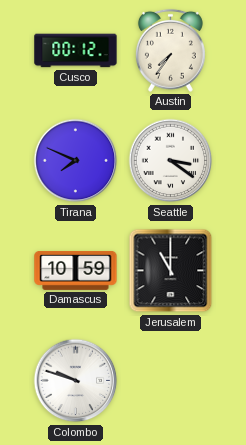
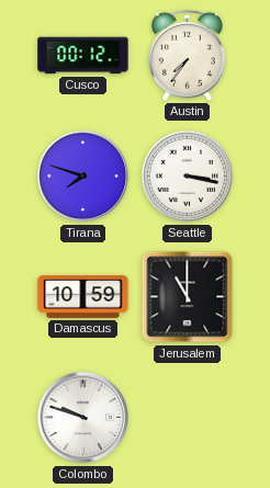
Tirana: 7:49 -> 7:48
Seattle: 3:21 -> 3:17
